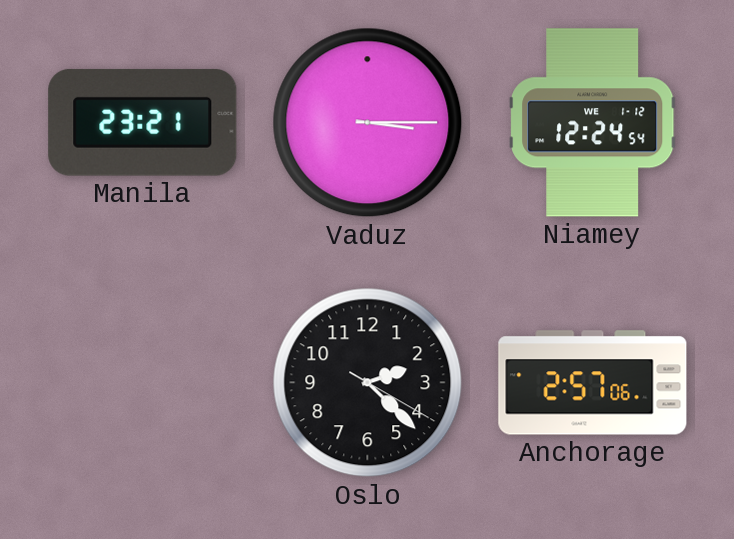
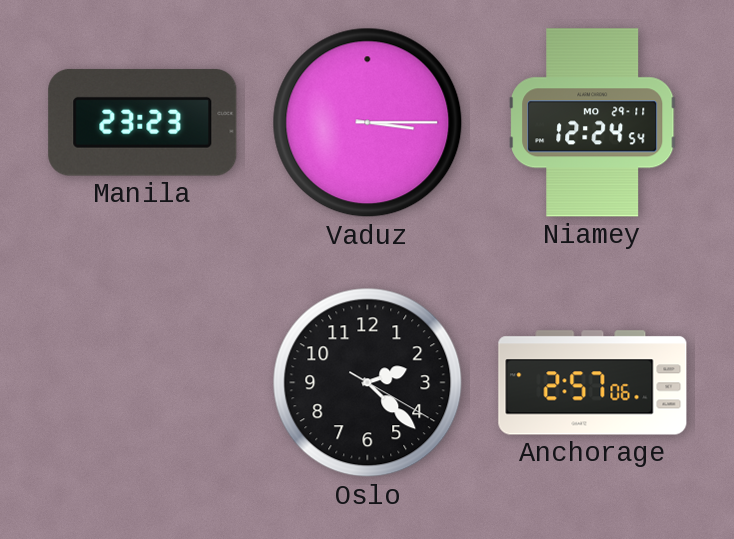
Manila: 23:21 -> 23:23
Niamey date: WE 1-12 -> MO 29-11
